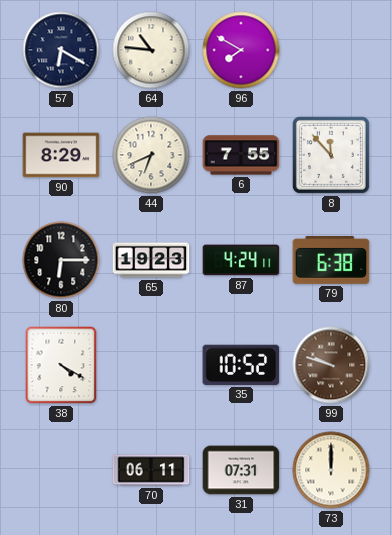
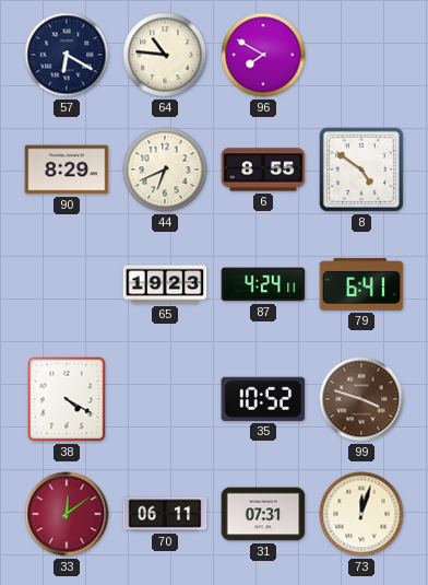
6: 7:55 -> 8:55
8: 11:53 -> 4:51
80: 6:15 -> none
79: 6:38 -> 6:41
99: 9:48 -> 3:48
33: none -> 12:09
73: 12:00 -> 12:03
